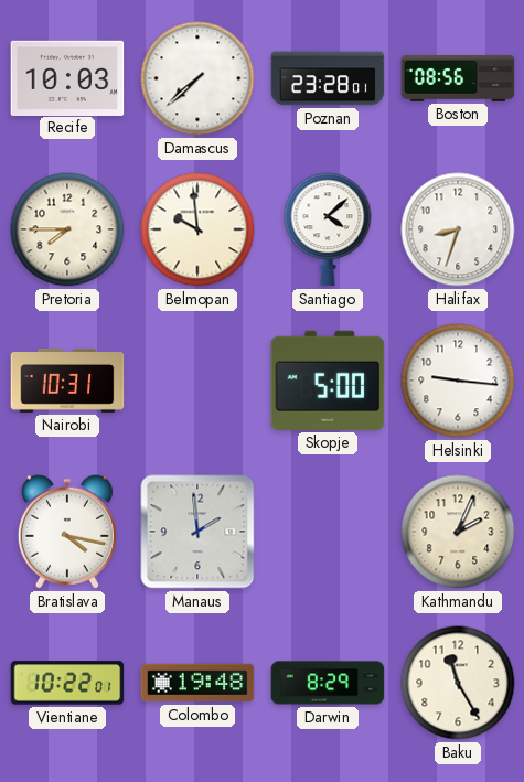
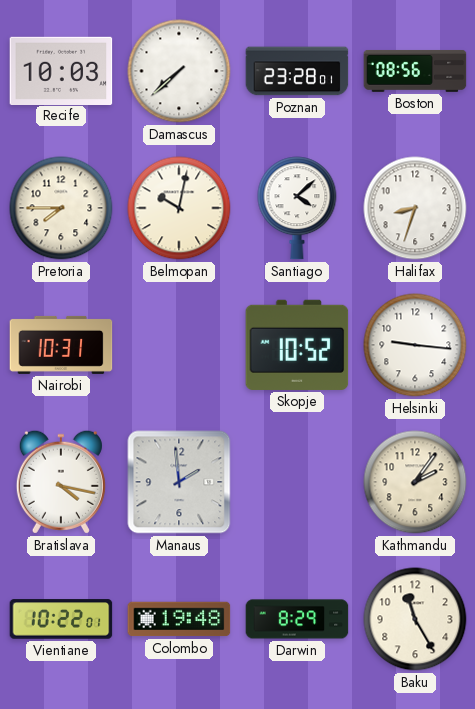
Belmopan: 9:59 -> 10:02
Skopje: 5:00 -> 10:52
Kathmandu: 2:04 -> 2:06
